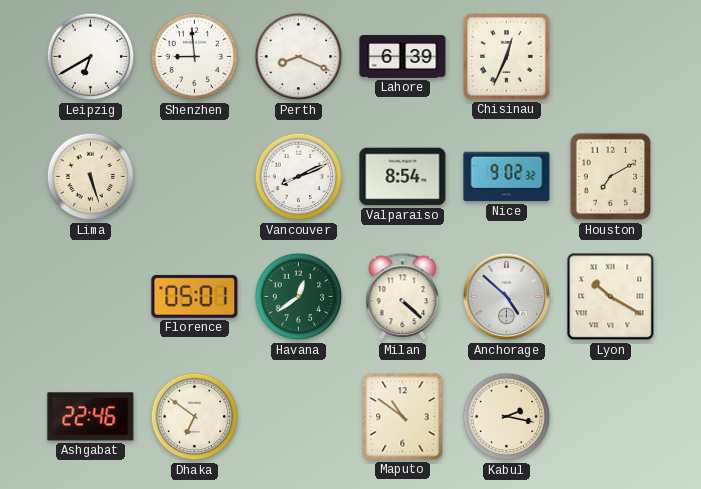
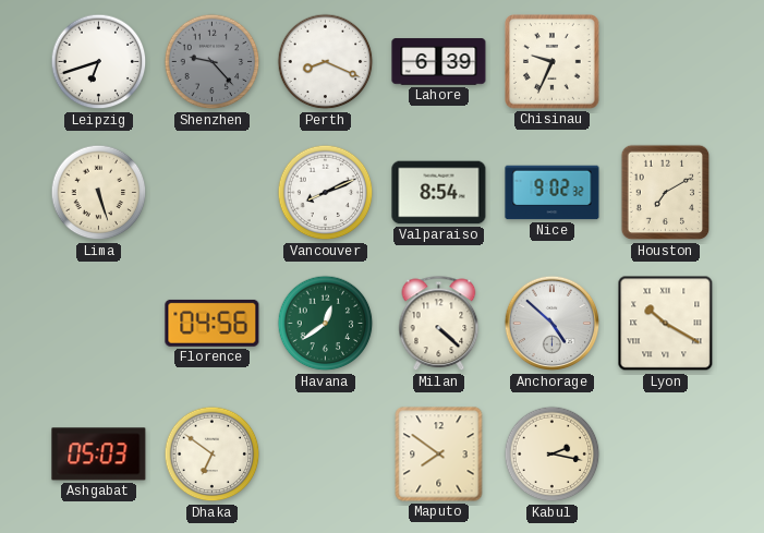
Leipzig: 6:40 -> 6:42
Shenzhen: 8:59 -> 9:23
Shenzhen dial: white -> grey
Chisinau: 12:34 -> 9:34
Florence: 05:01 -> 04:56
Ashgabat: 22:46 -> 05:03
Maputo: 10:51 -> 7:51
